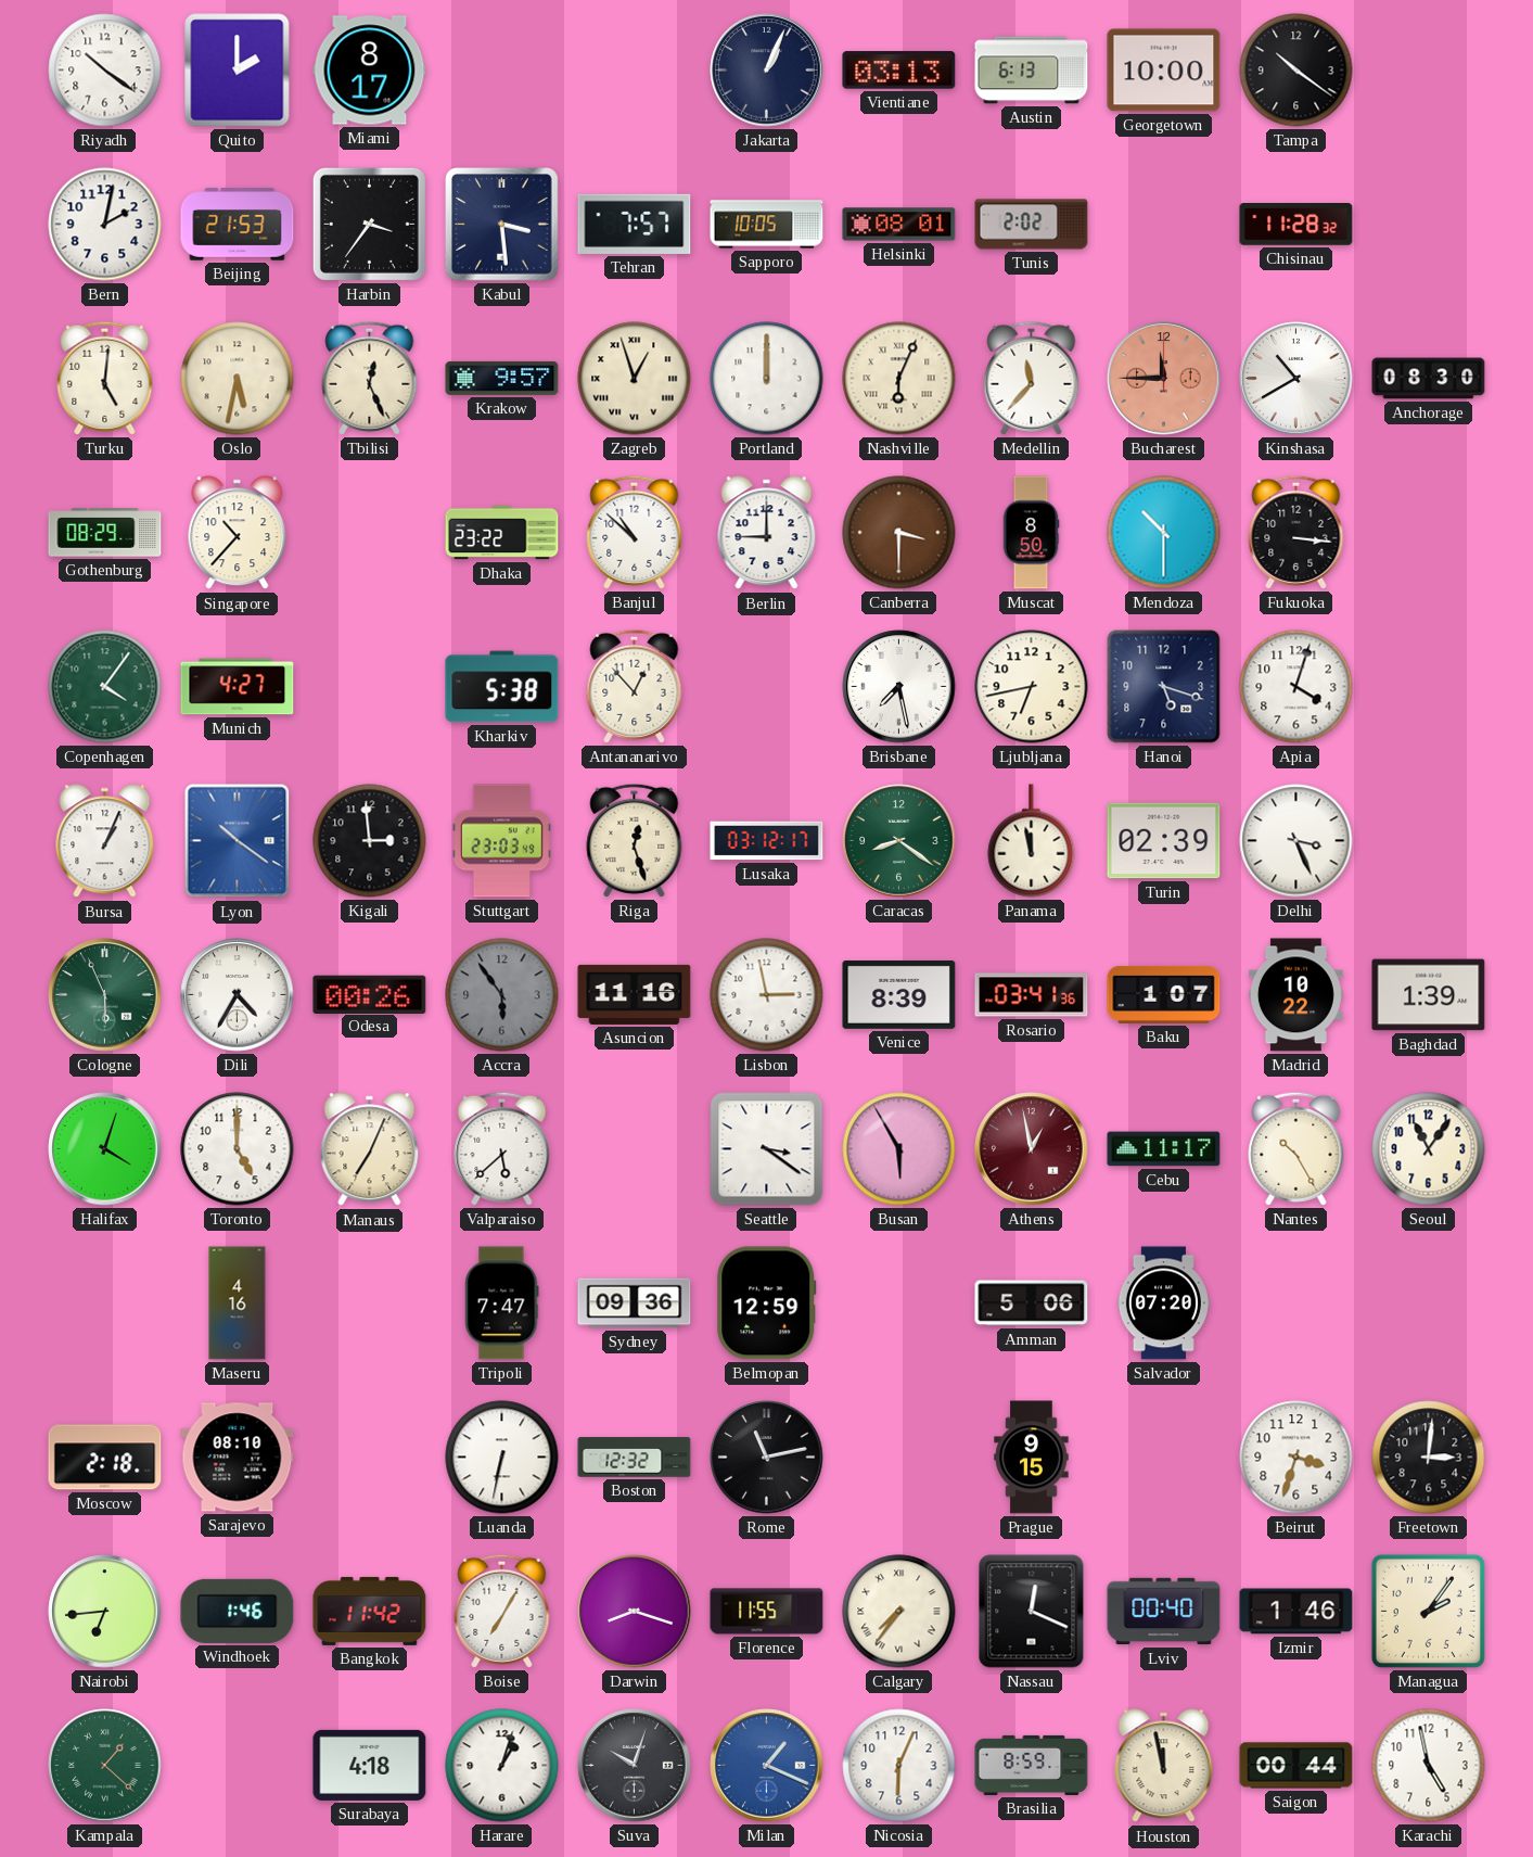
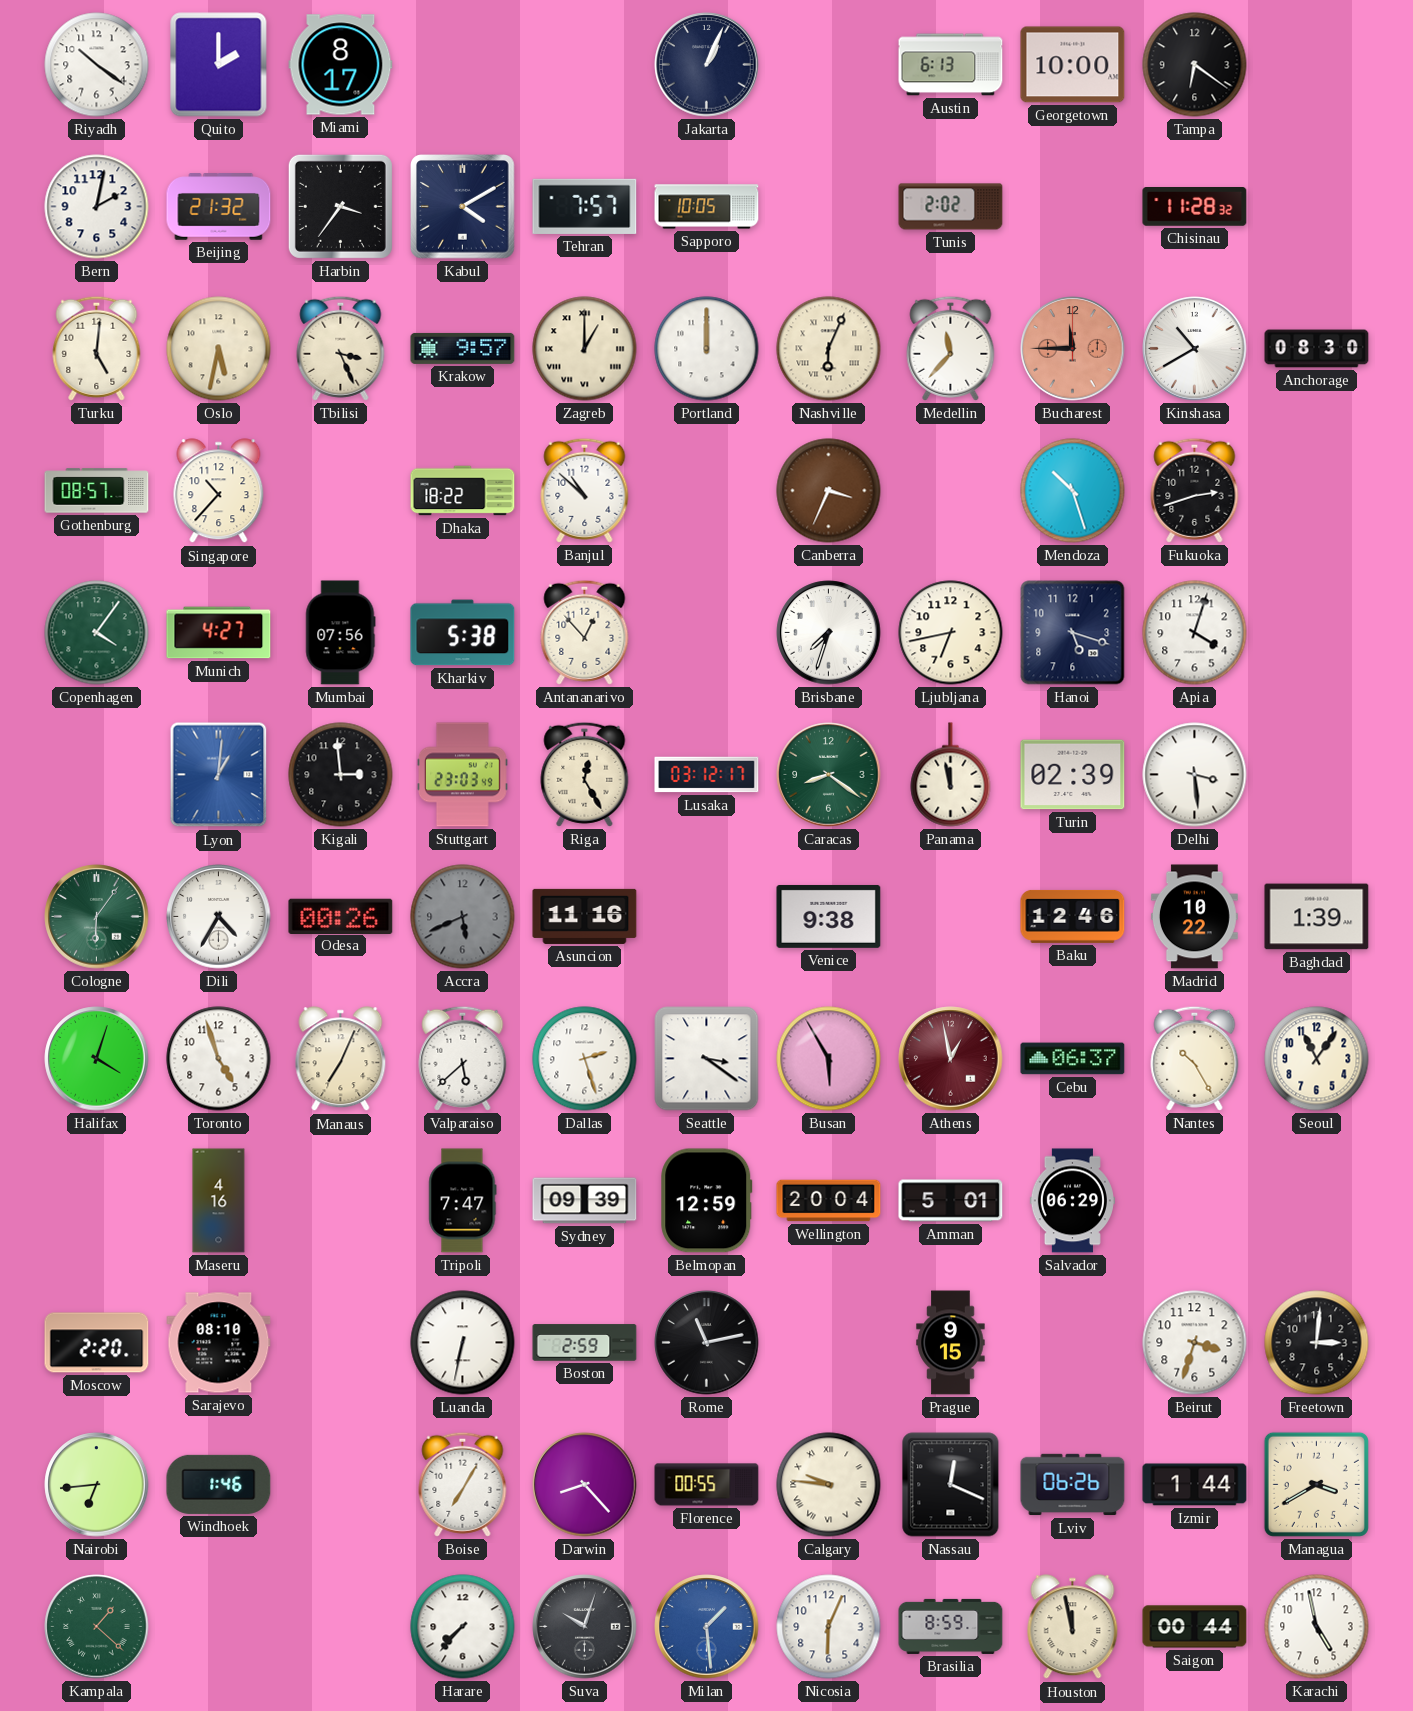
Vientiane: 03:13 -> none
Tampa: 10:21 -> 6:21
Beijing: 21:53 -> 21:32
Kabul: 3:29 -> 4:10
Helsinki: 08:01 -> none
Tbilisi: 12:26 -> 3:26
Zagreb: 12:57 -> 1:00
Gothenburg: 08:29 -> 08:57
Dhaka: 23:22 -> 18:22
Berlin: 9:00 -> none
Canberra: 3:30 -> 3:34
Muscat: 8:50 -> none
Mendoza: 10:30 -> 10:27
Fukuoka: 3:16 -> 2:42
Mumbai: none -> 07:56
Brisbane: 7:28 -> 7:33
Bursa: 1:04 -> none
Lyon: 10:21 -> 1:01
Riga: 12:27 -> 12:25
Delhi: 3:26 -> 3:29
Cologne: 5:56 -> 6:06
Accra: 5:54 -> 5:41
Lisbon: 2:58 -> none
Venice: 8:39 -> 9:38
Rosario: 03:41 -> none
Baku: 1:07 -> 12:46
Toronto: 5:00 -> 4:57
Dallas: none -> 2:27
Cebu: 11:17 -> 06:37
Sydney: 09:36 -> 09:39
Wellington: none -> 20:04
Amman: 5:06 -> 5:01
Salvador: 07:20 -> 06:29
Moscow: 2:18 -> 2:20
Boston: 12:32 -> 2:59
Bangkok: 11:42 -> none
Darwin: 8:18 -> 8:23
Florence: 11:55 -> 00:55
Calgary: 7:36 -> 9:46
Lviv: 00:40 -> 06:26
Izmir: 1:46 -> 1:44
Managua: 2:06 -> 3:40
Surabaya: 4:18 -> none
Harare: 1:03 -> 7:37
Milan: 1:19 -> 1:29
